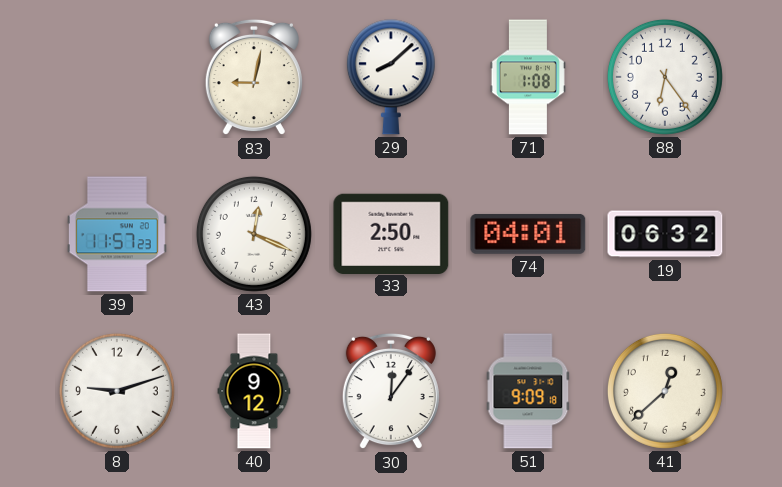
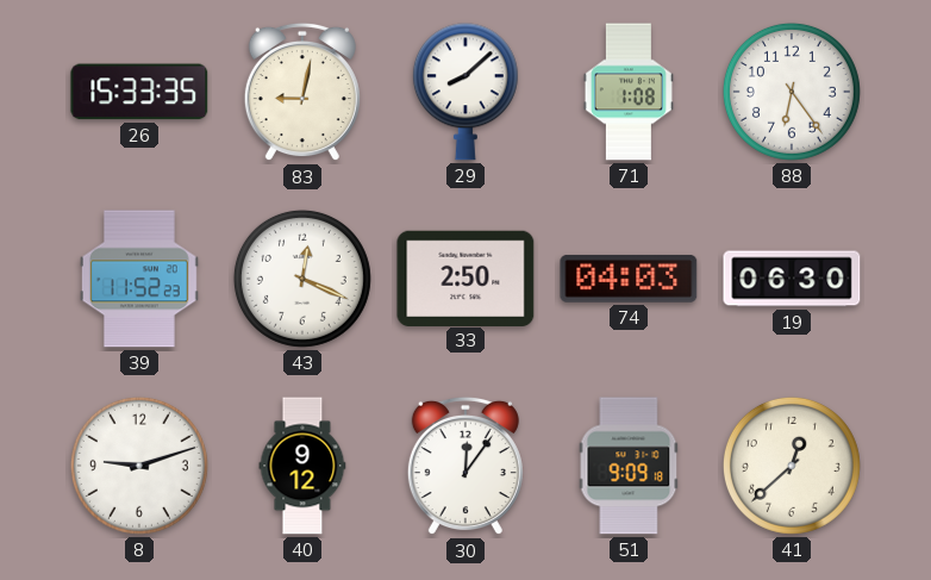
26: none -> 15:33
39: 11:57 -> 11:52
74: 04:01 -> 04:03
19: 06:32 -> 06:30
